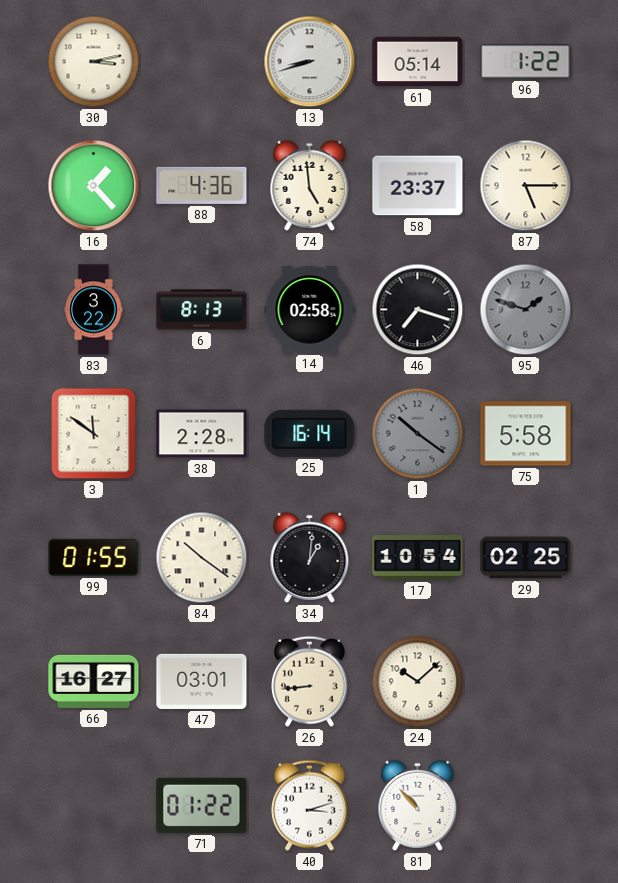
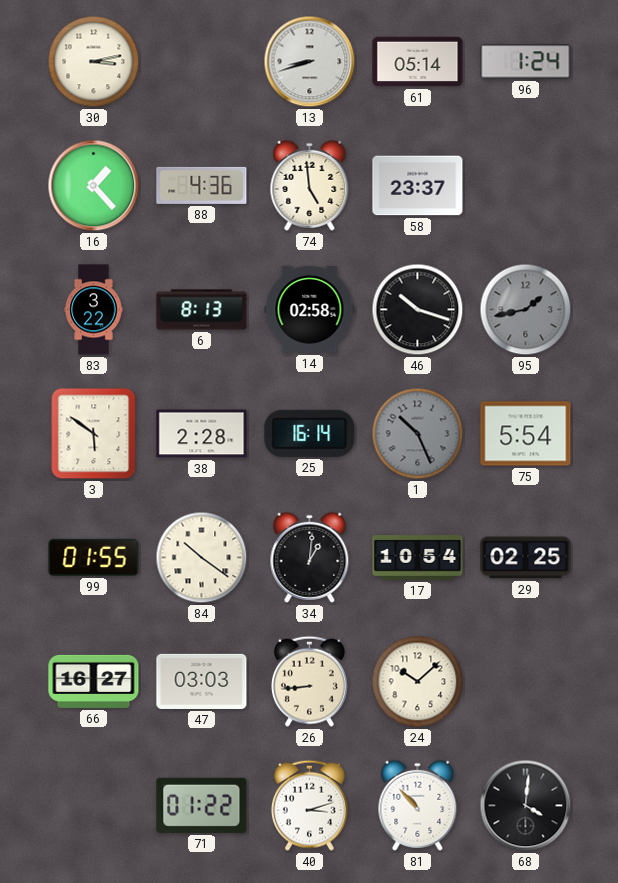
96: 1:22 -> 1:24
87: 5:15 -> none
46: 7:18 -> 10:18
95: 1:48 -> 1:43
3: 11:51 -> 5:51
1: 10:21 -> 10:26
75: 5:58 -> 5:54
47: 03:01 -> 03:03
68: none -> 4:01
